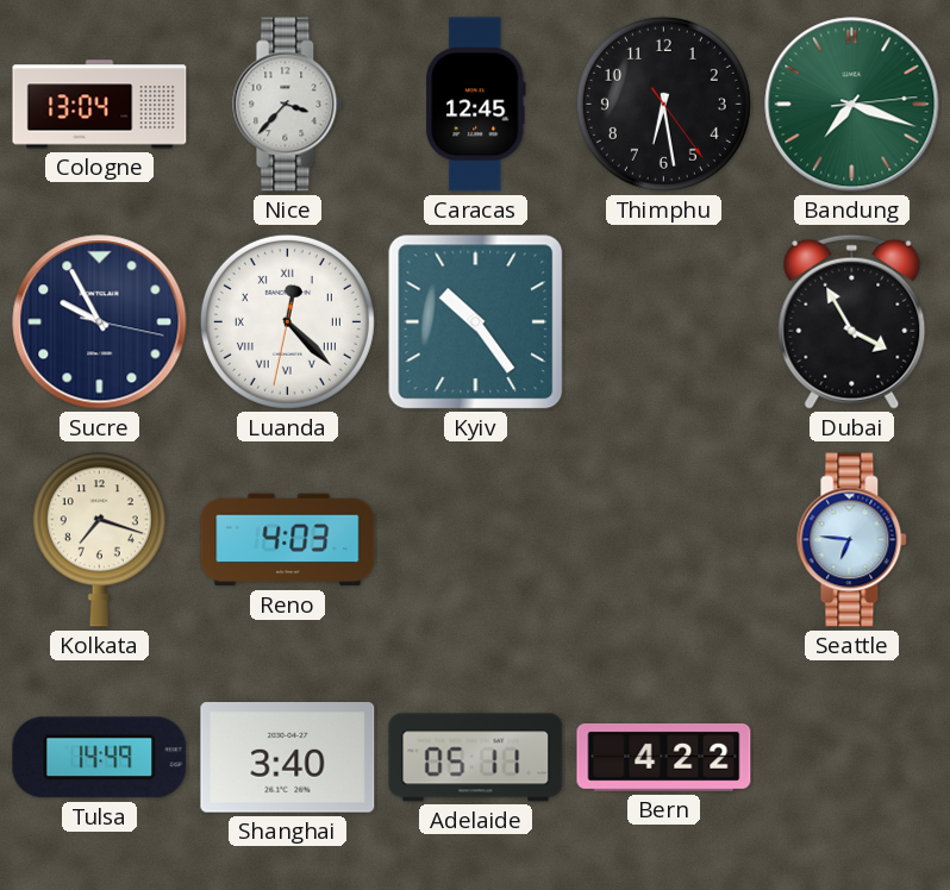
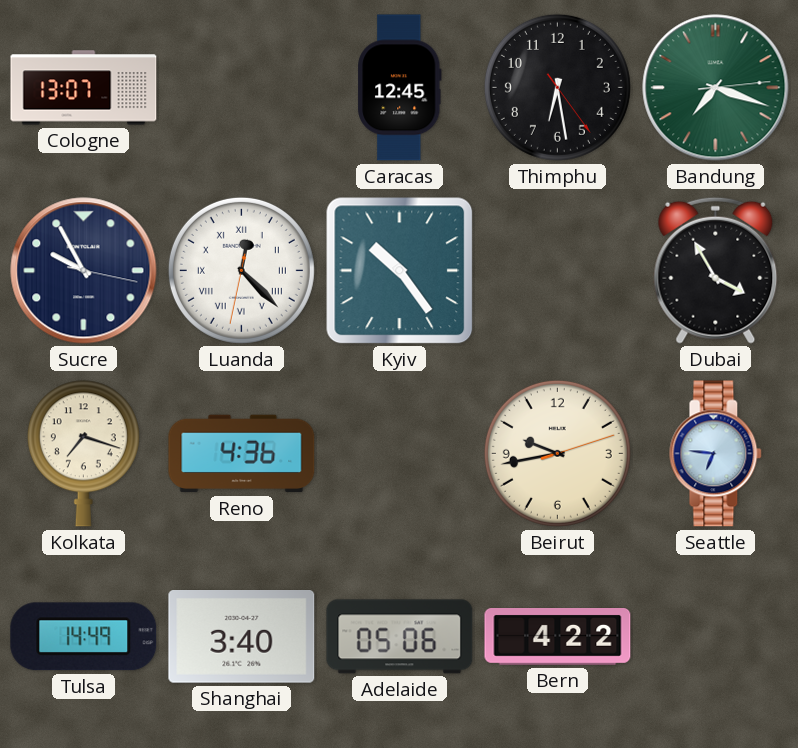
Cologne: 13:04 -> 13:07
Nice: 3:37 -> none
Reno: 4:03 -> 4:36
Beirut: none -> 9:43
Adelaide: 05:11 -> 05:06
